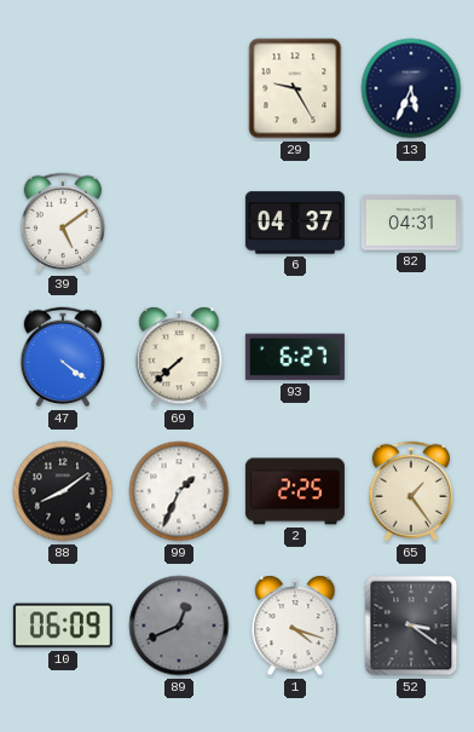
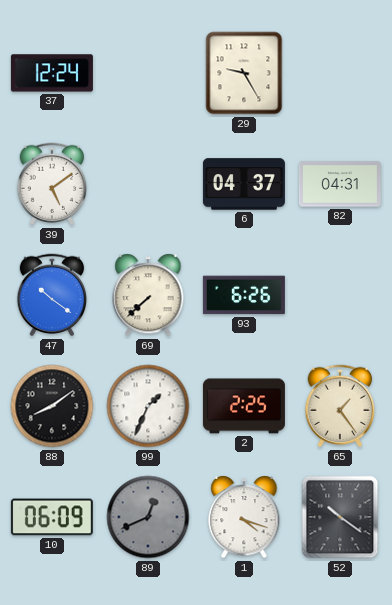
37: none -> 12:24
13: 5:34 -> none
47: 4:21 -> 10:21
93: 6:27 -> 6:26
52: 3:21 -> 10:21
